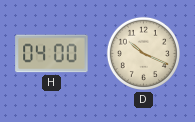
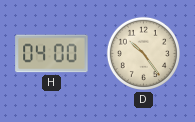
D: 10:19 -> 10:24
